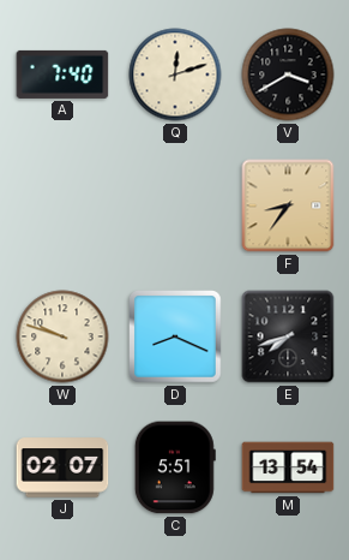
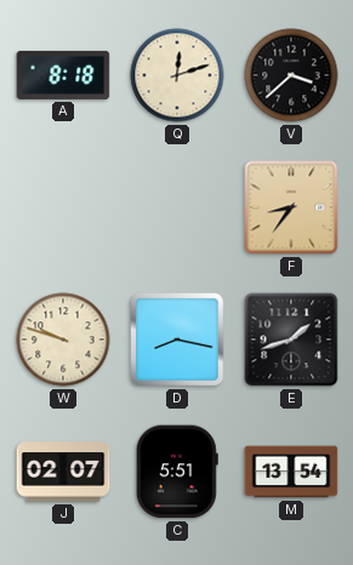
A: 7:40 -> 8:18
V: 3:40 -> 3:38
D: 8:19 -> 8:17
E: 7:42 -> 1:42
